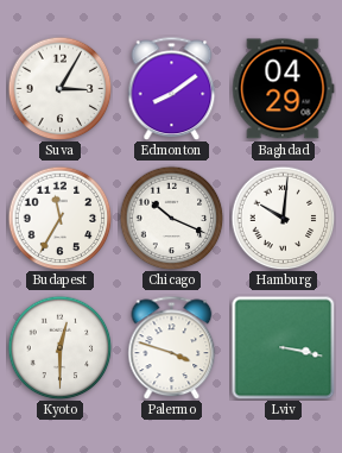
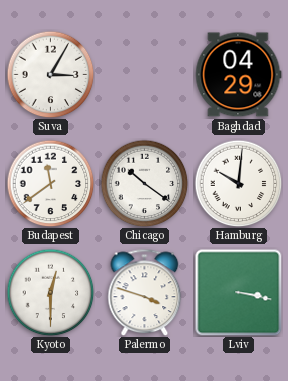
Edmonton: 8:09 -> none
Budapest: 11:35 -> 11:39
Chicago: 10:19 -> 10:21
